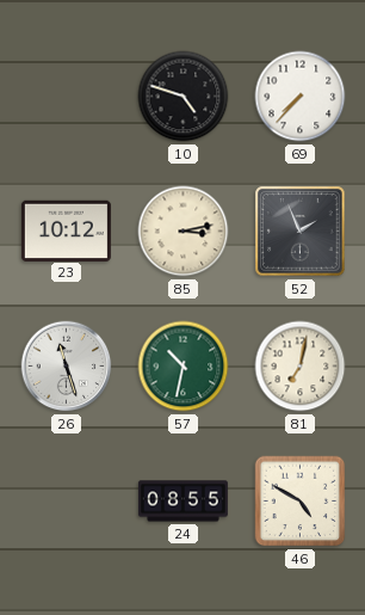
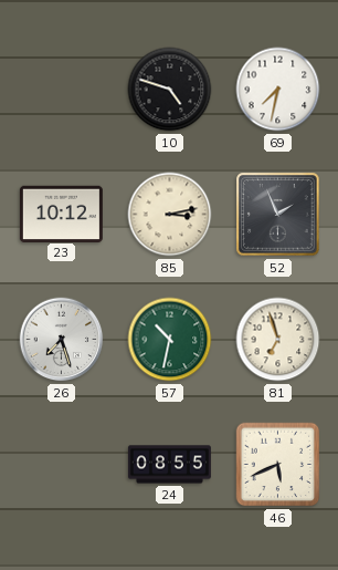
69: 7:37 -> 7:32
26: 11:27 -> 7:27
81: 7:02 -> 6:57
46: 4:50 -> 5:41
